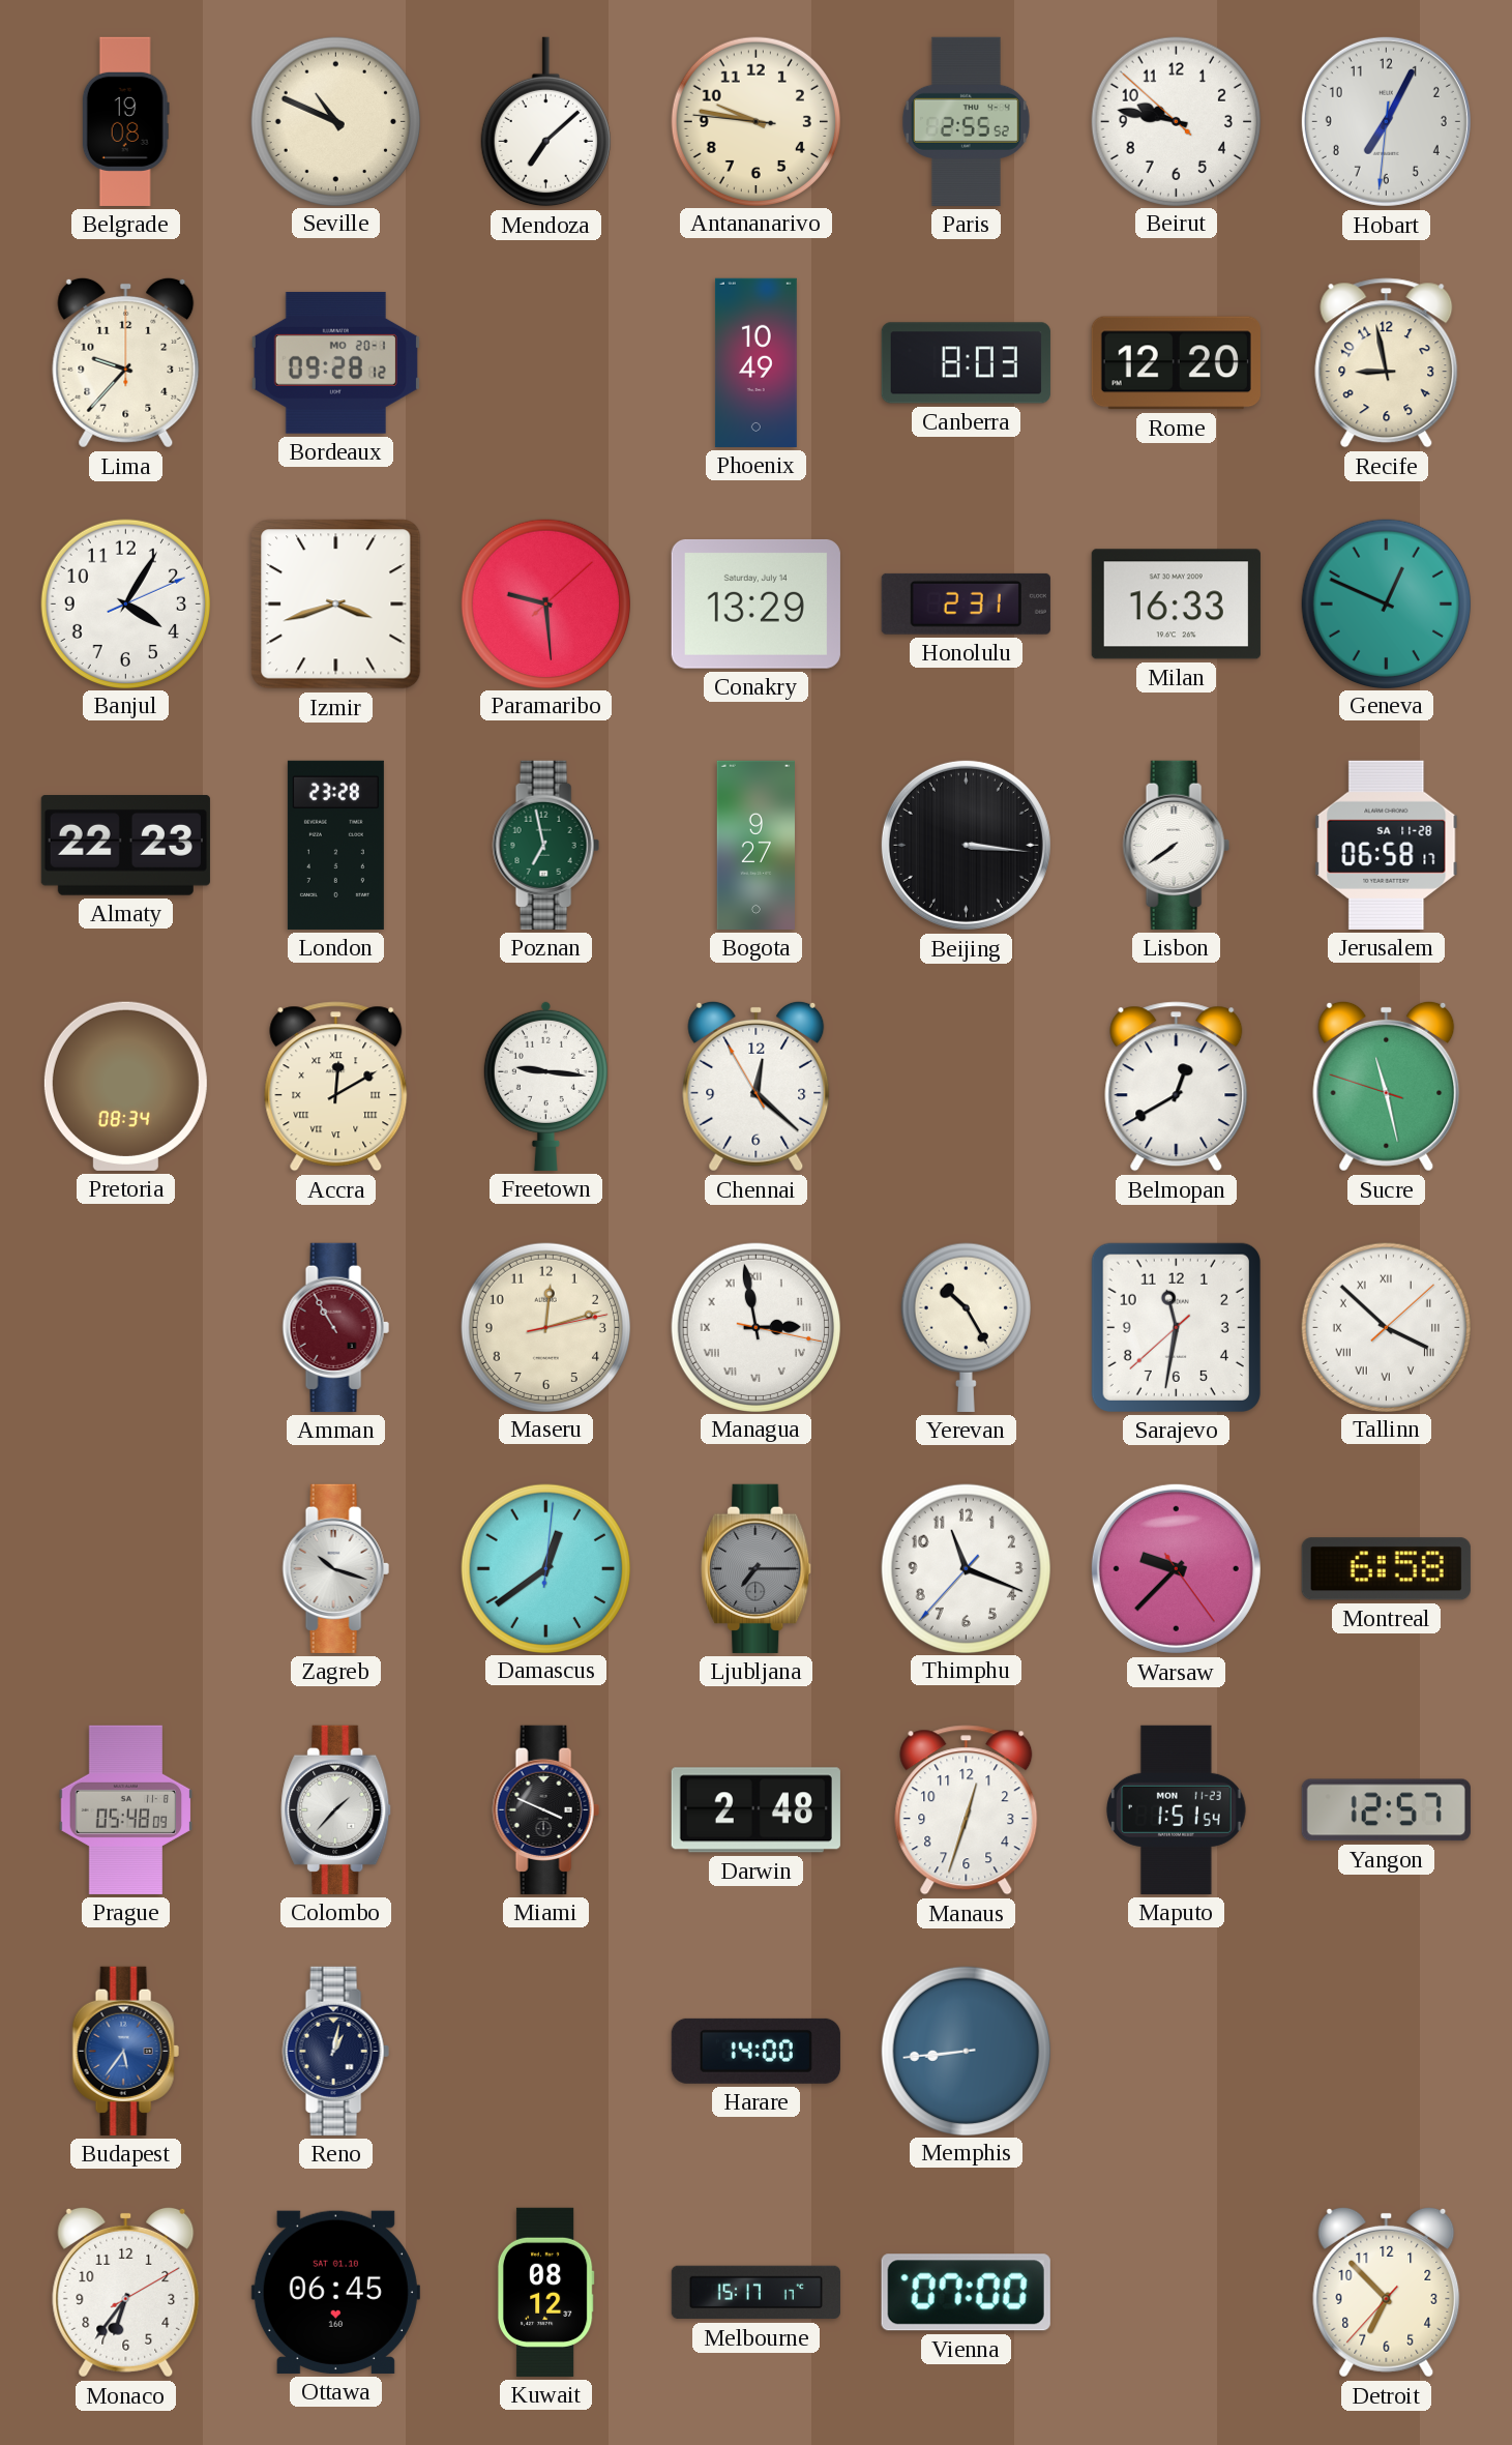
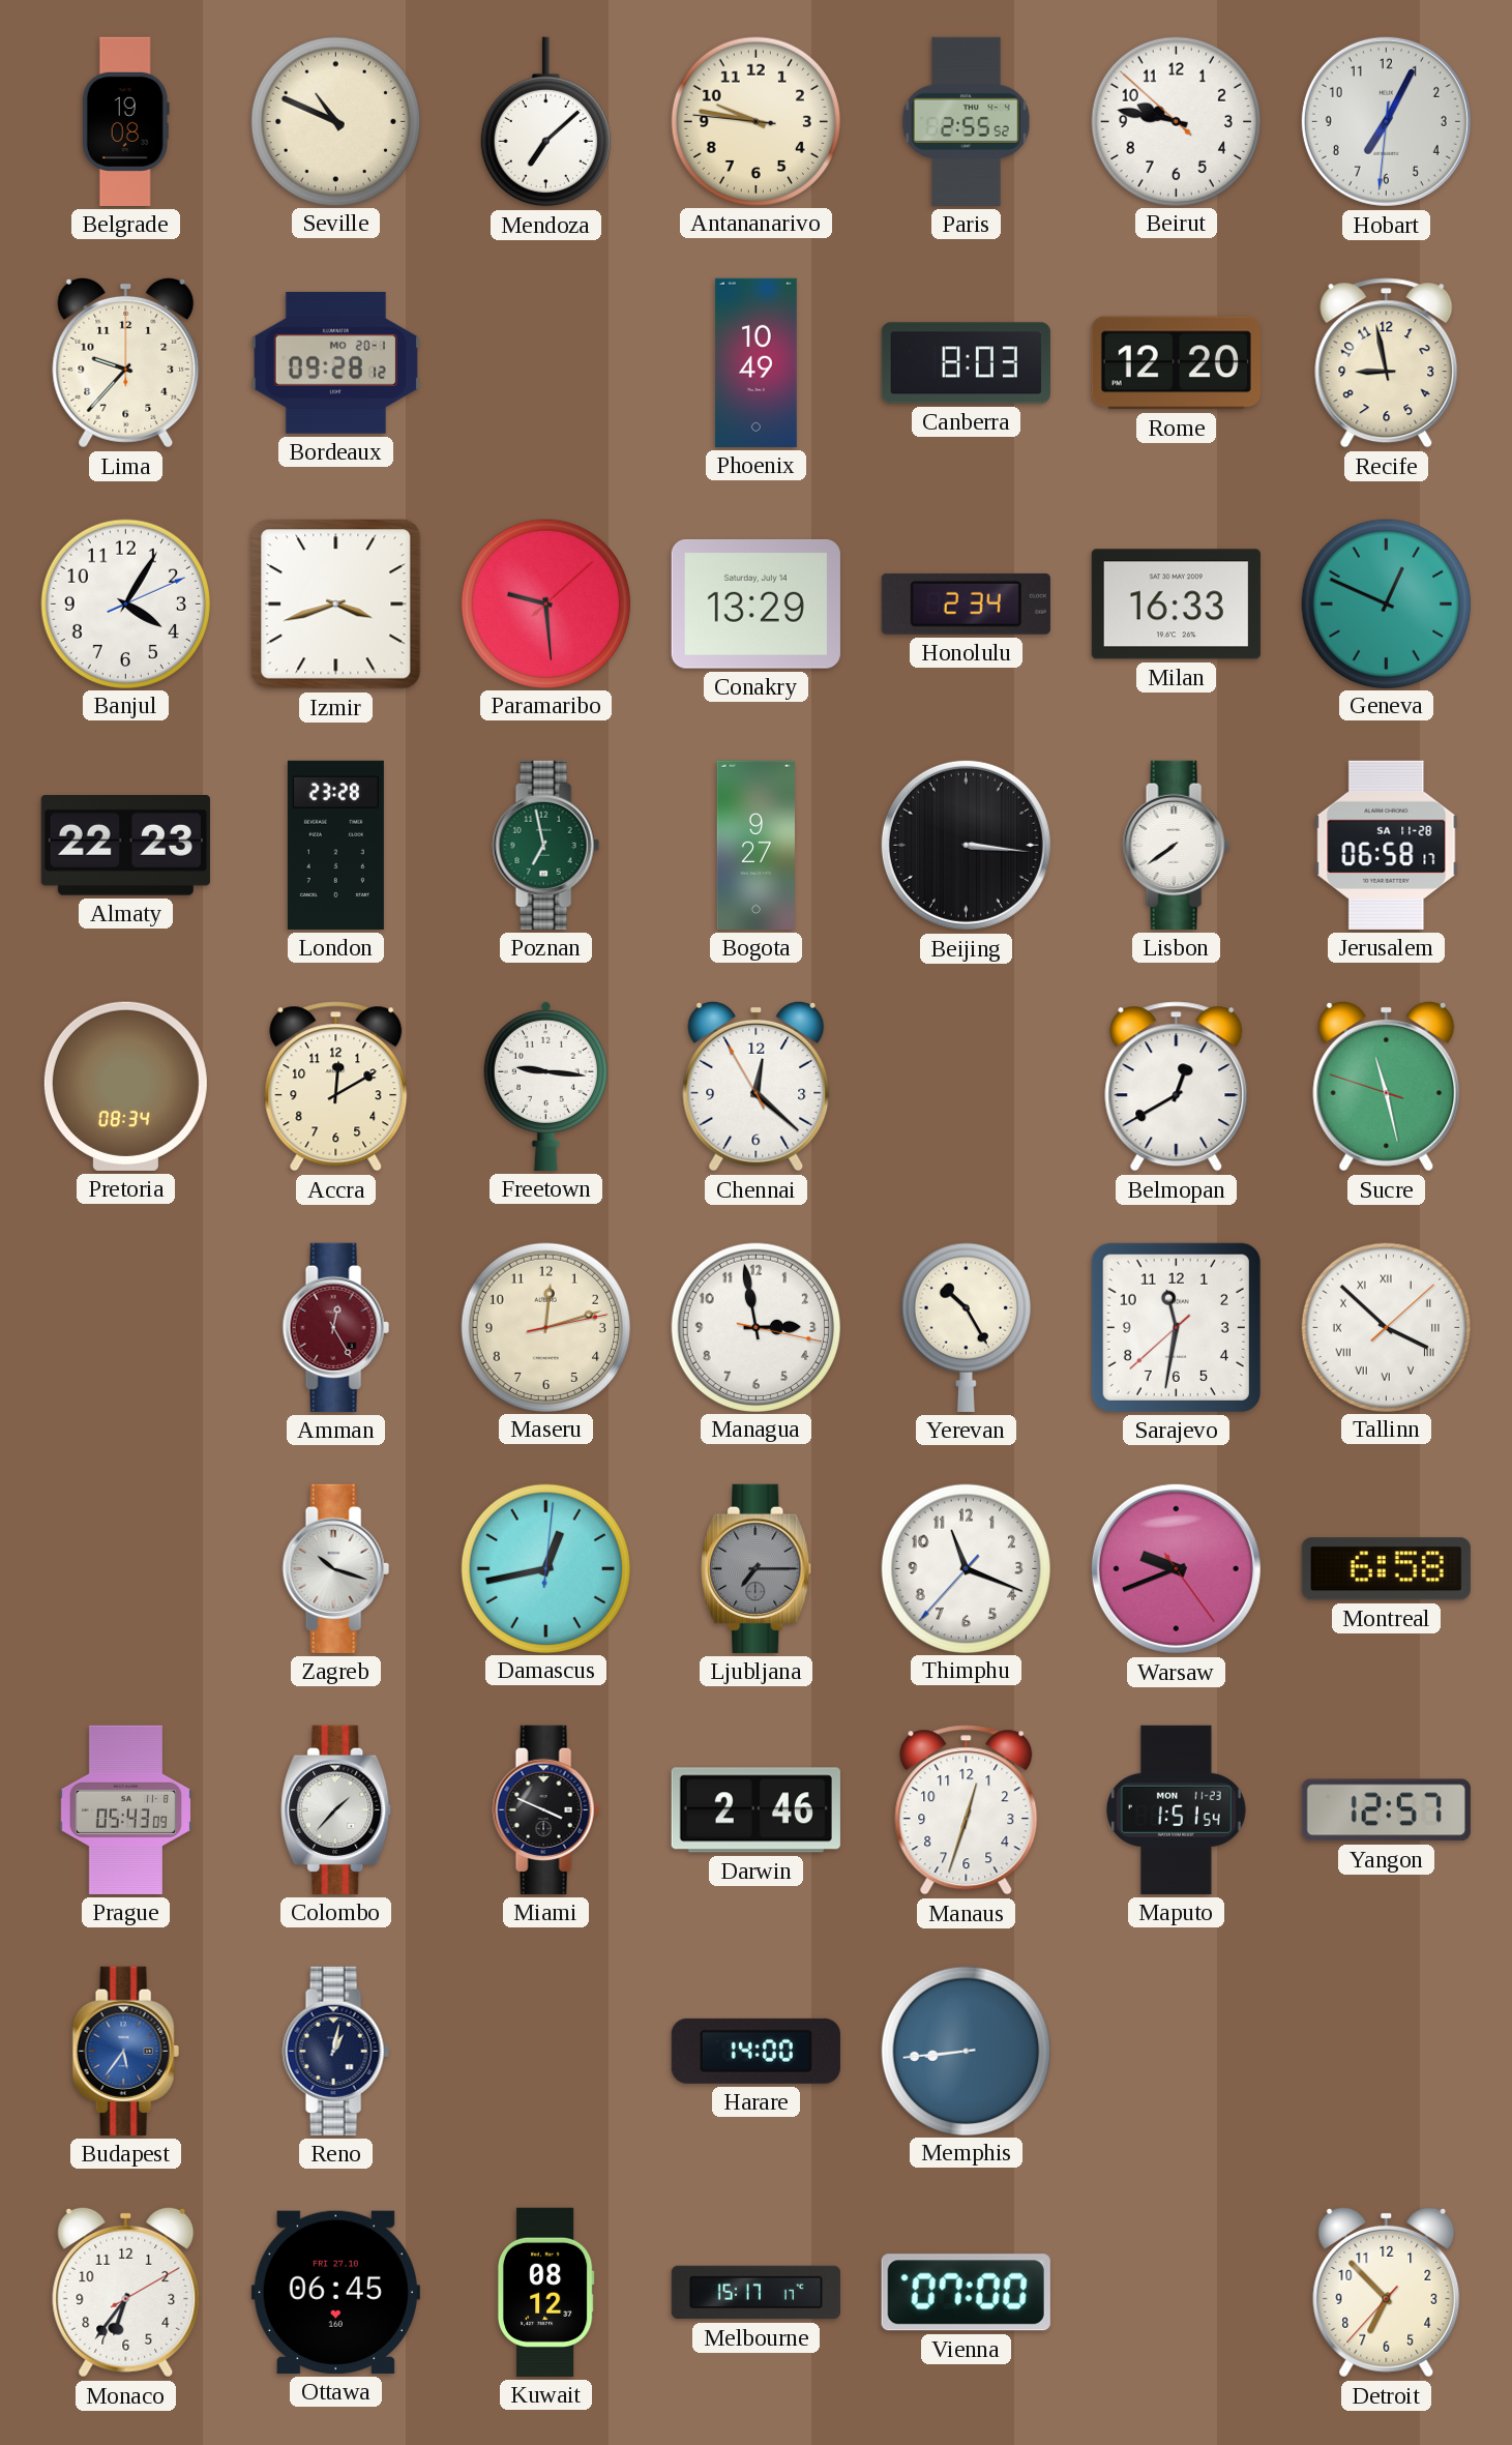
Honolulu: 2:31 -> 2:34
Accra numerals: Roman -> Arabic
Amman: 10:55 -> 12:25
Managua numerals: Roman -> Arabic
Damascus: 12:39 -> 12:43
Warsaw: 9:37 -> 9:41
Prague: 05:48 -> 05:43
Darwin: 2:48 -> 2:46
Ottawa date: SAT 01.10 -> FRI 27.10
